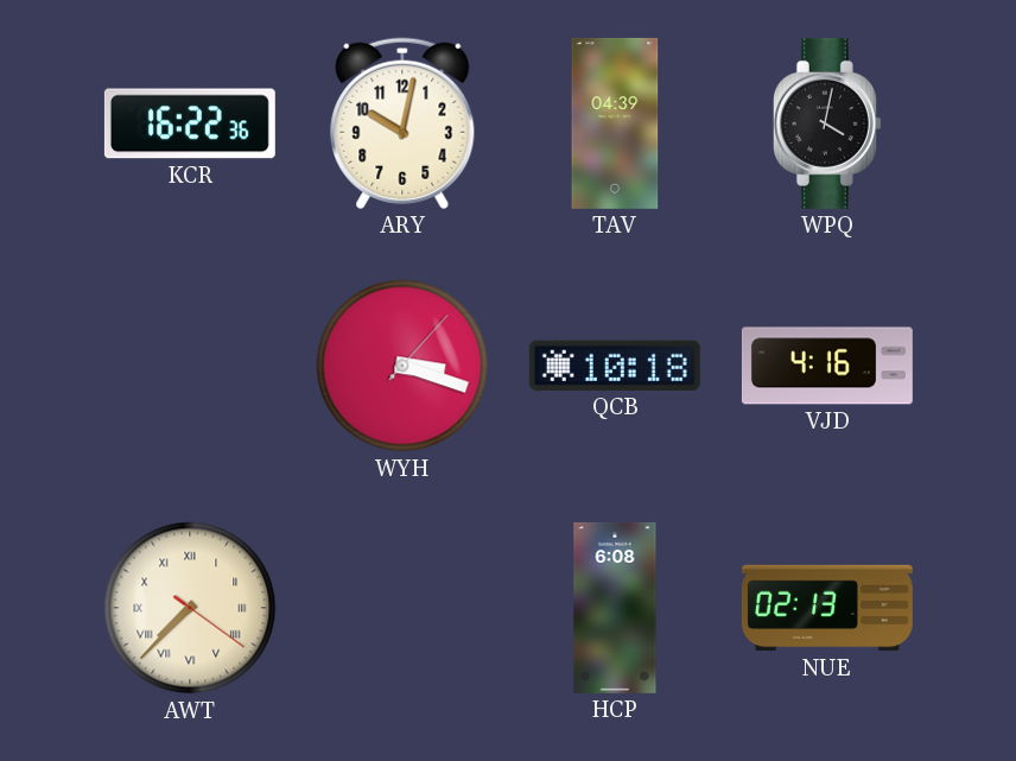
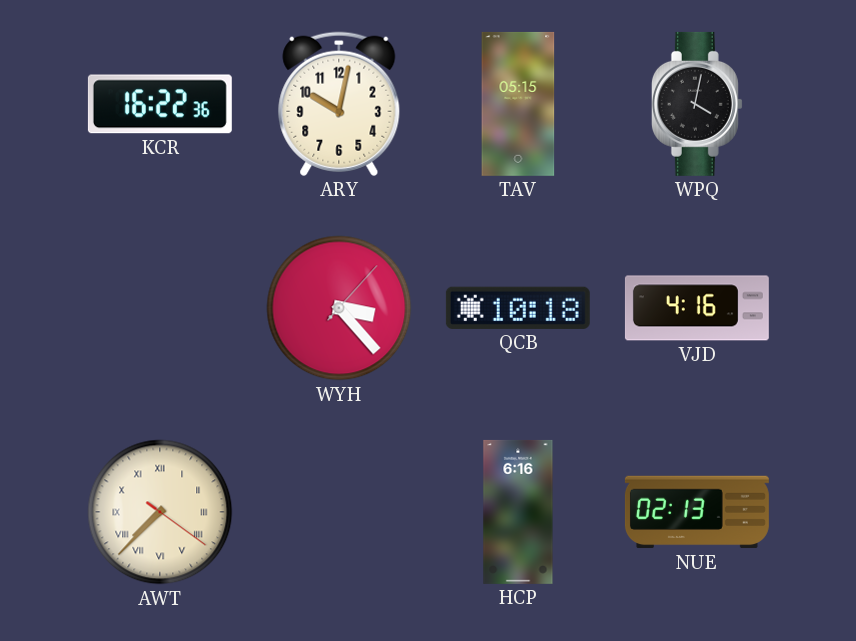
TAV: 04:39 -> 05:15
WYH: 3:18 -> 3:23
HCP: 6:08 -> 6:16
